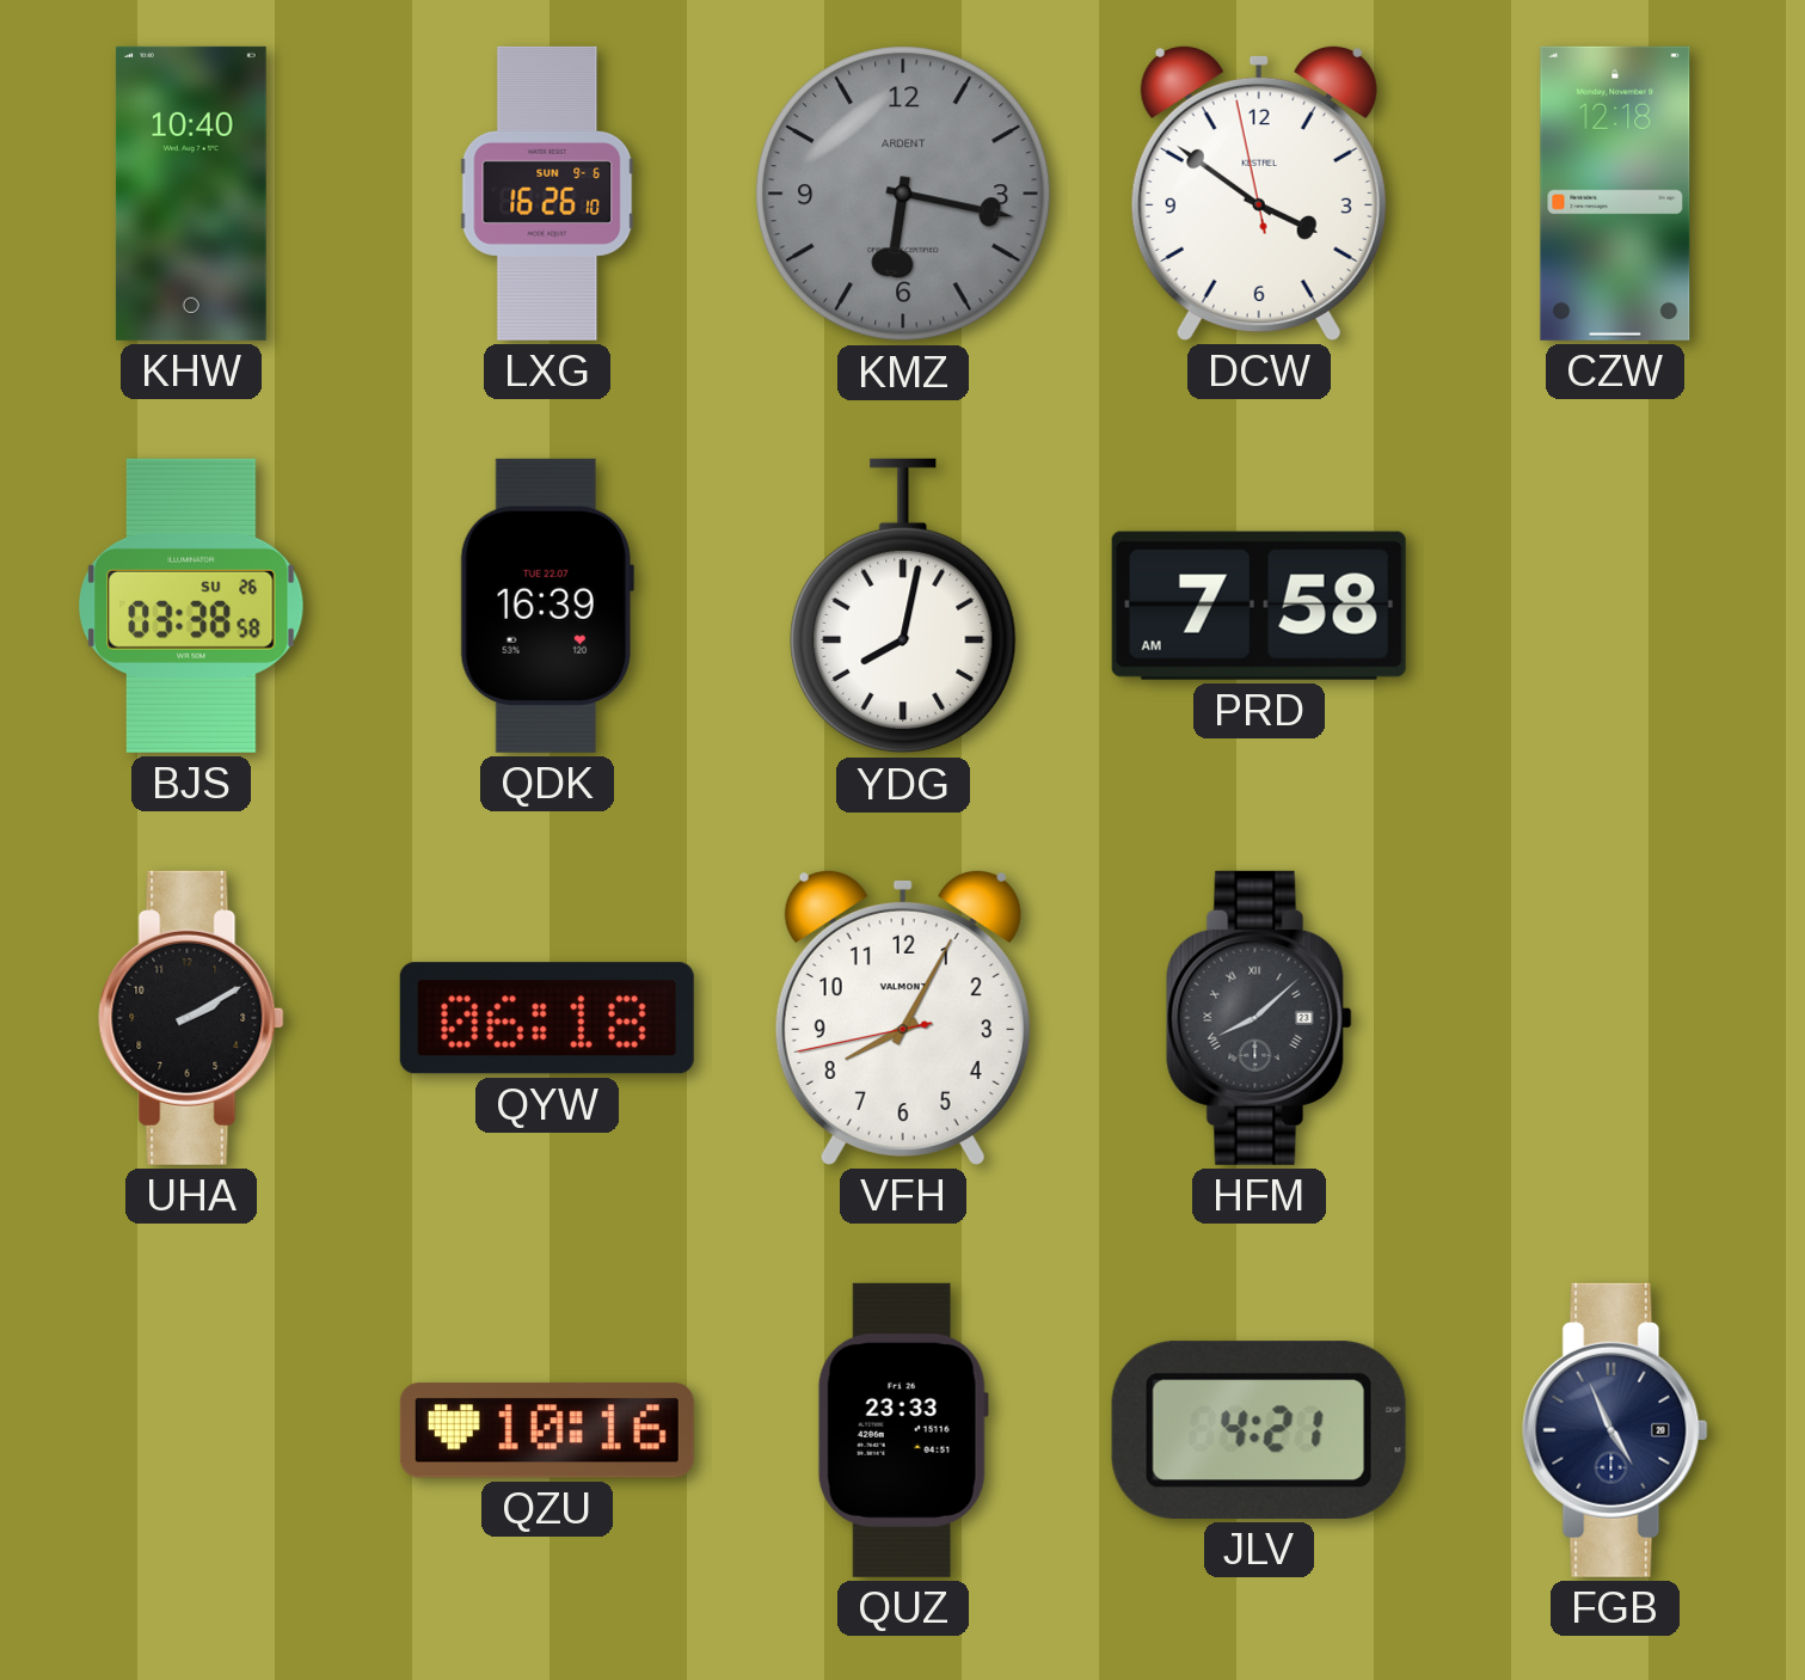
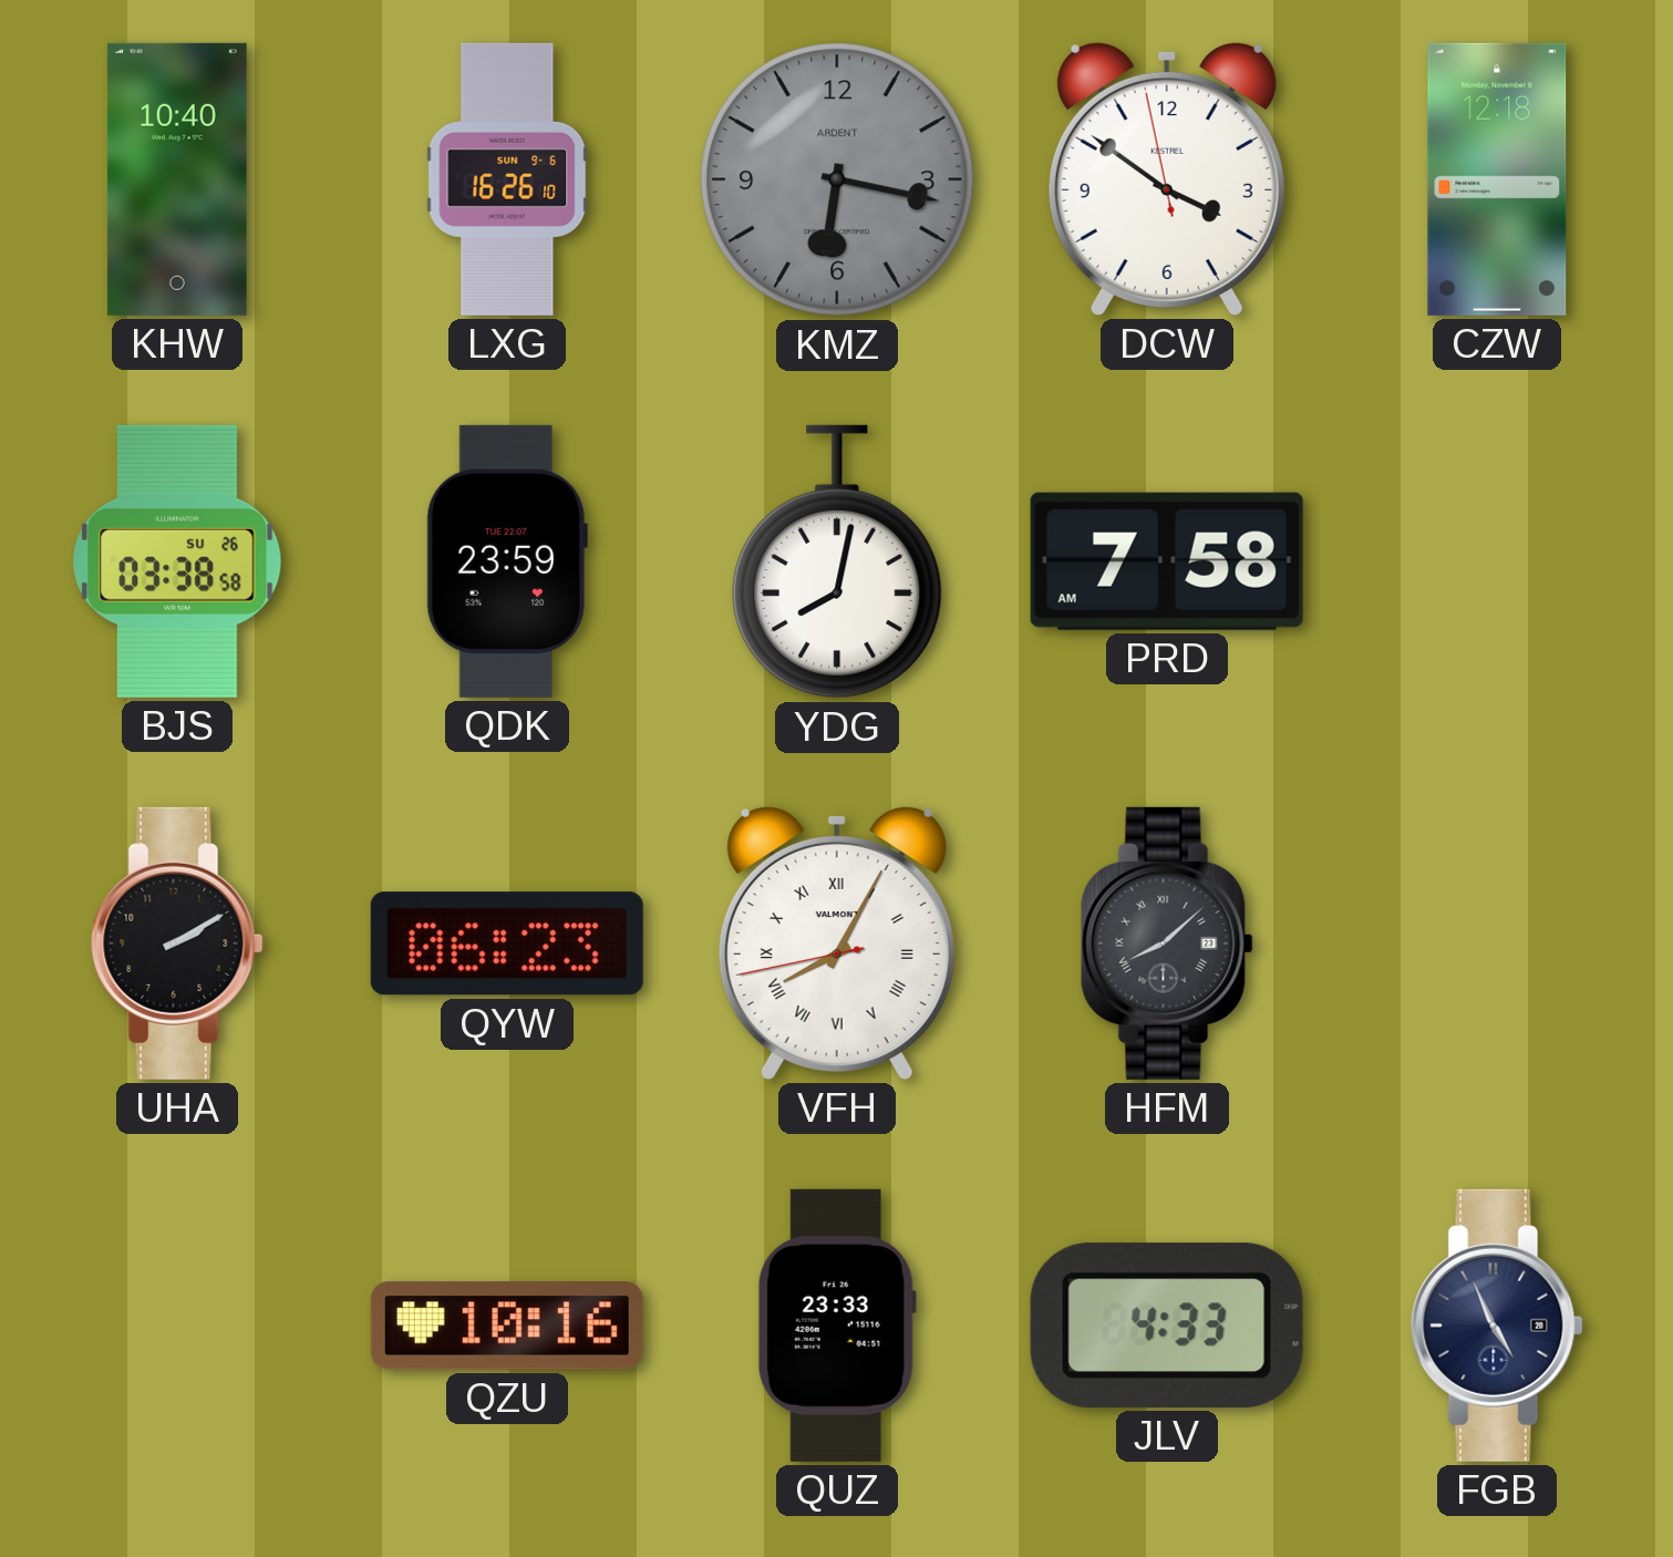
QDK: 16:39 -> 23:59
QYW: 06:18 -> 06:23
VFH numerals: Arabic -> Roman
JLV: 4:21 -> 4:33
